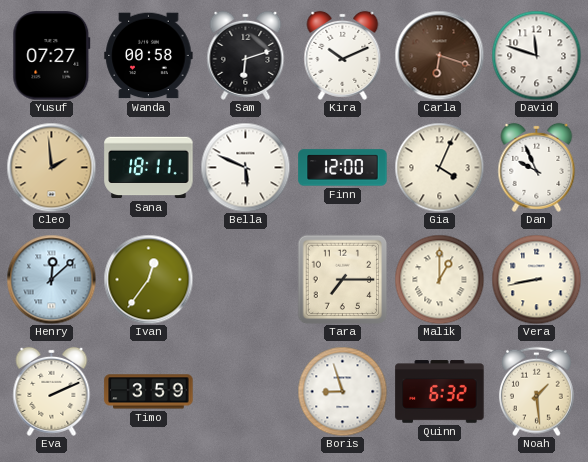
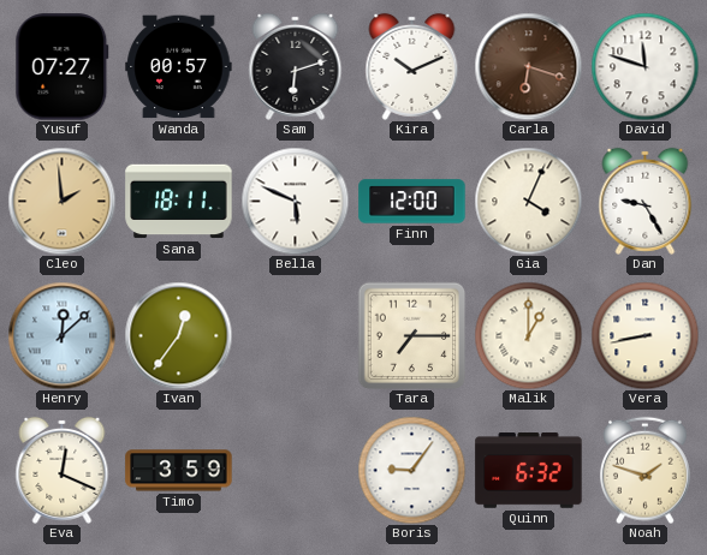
Wanda: 00:58 -> 00:57
Dan: 9:56 -> 9:25
Eva: 2:11 -> 12:19
Boris: 8:57 -> 9:06
Noah: 1:29 -> 1:48
